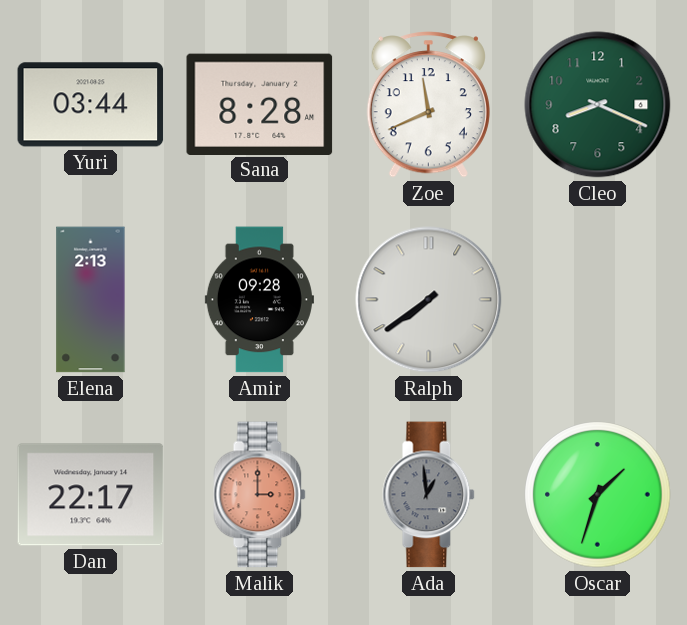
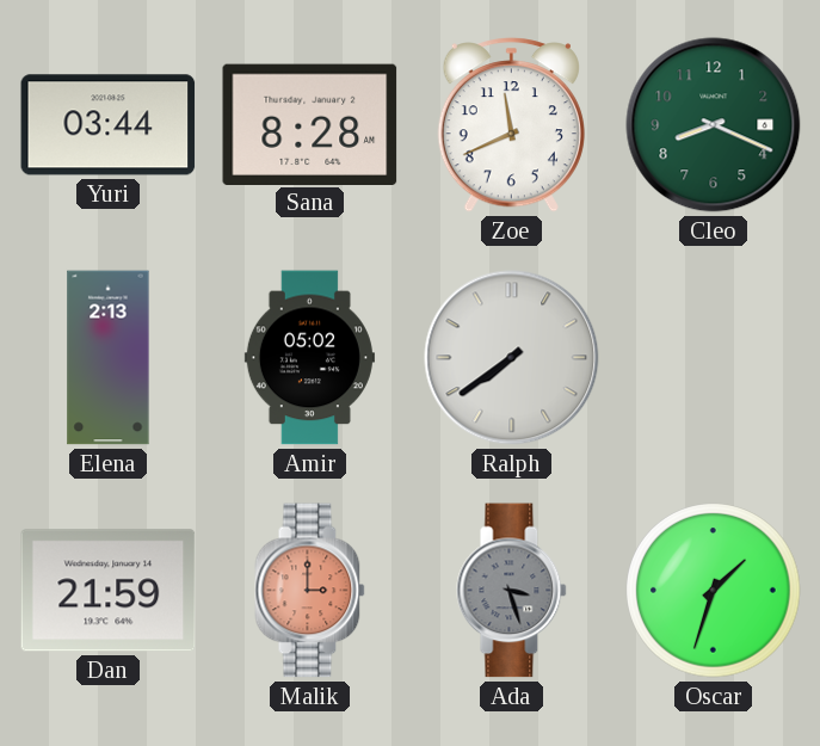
Amir: 09:28 -> 05:02
Dan: 22:17 -> 21:59
Ada: 12:59 -> 3:27
